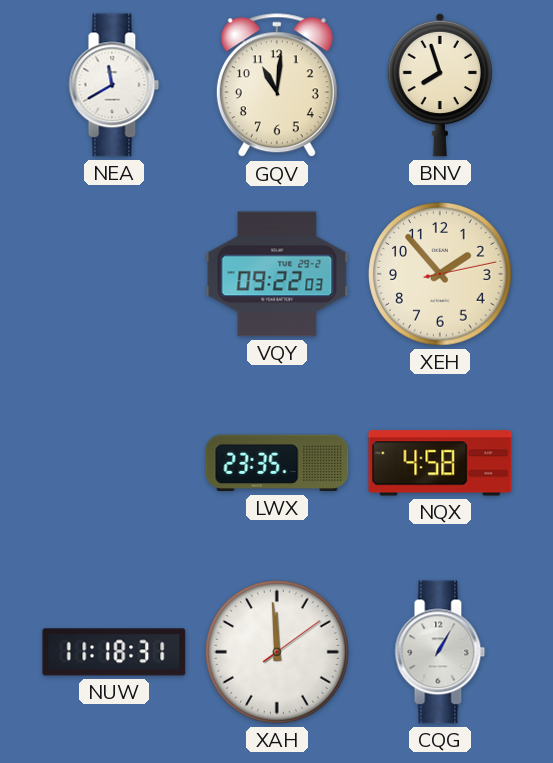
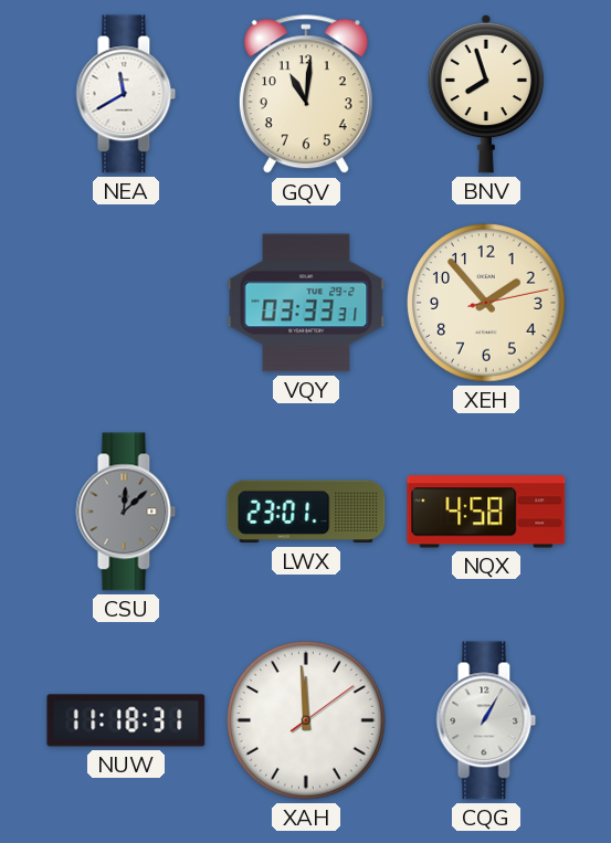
VQY: 09:22 -> 03:33
CSU: none -> 12:08
LWX: 23:35 -> 23:01
